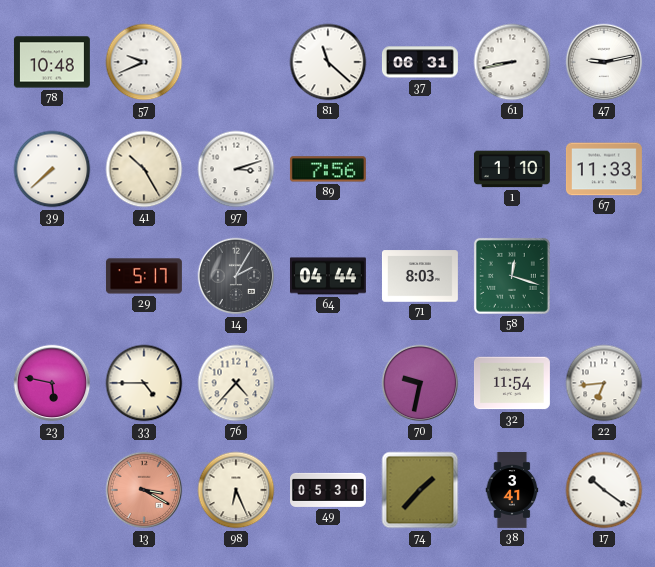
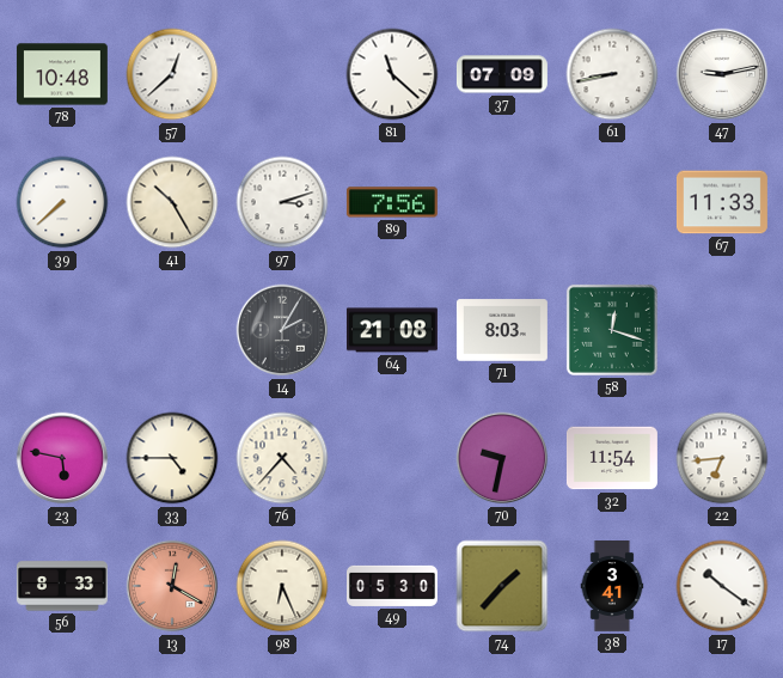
57: 9:41 -> 12:38
37: 06:31 -> 07:09
1: 1:10 -> none
29: 5:17 -> none
64: 04:44 -> 21:08
56: none -> 8:33
13: 3:20 -> 12:20
